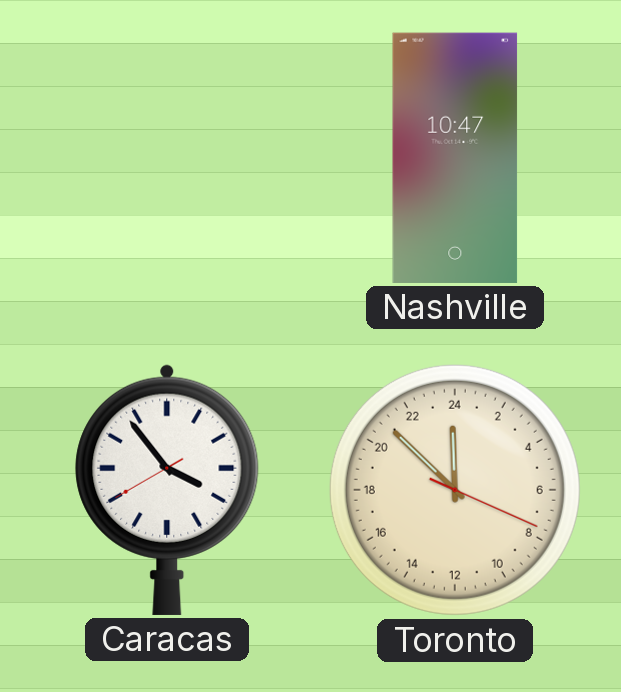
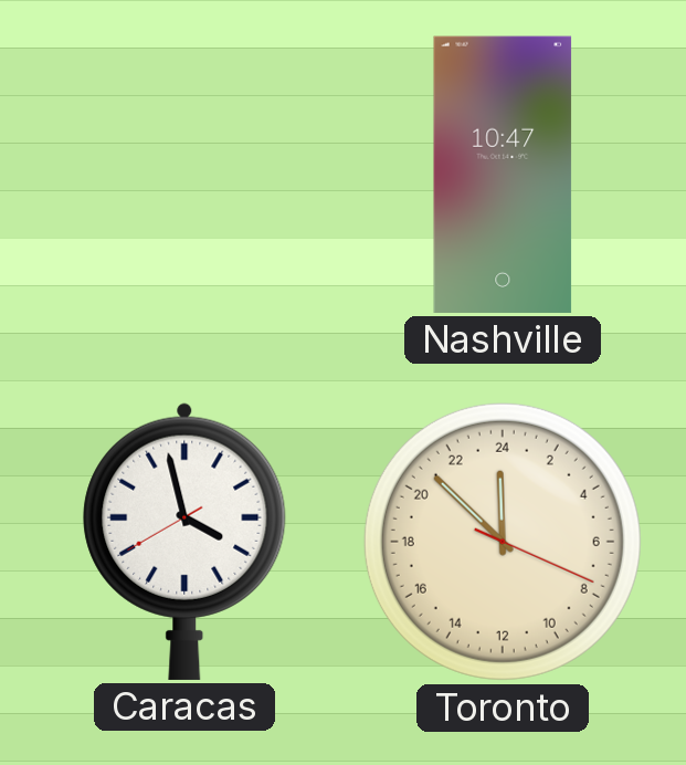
Caracas: 3:53 -> 3:57
